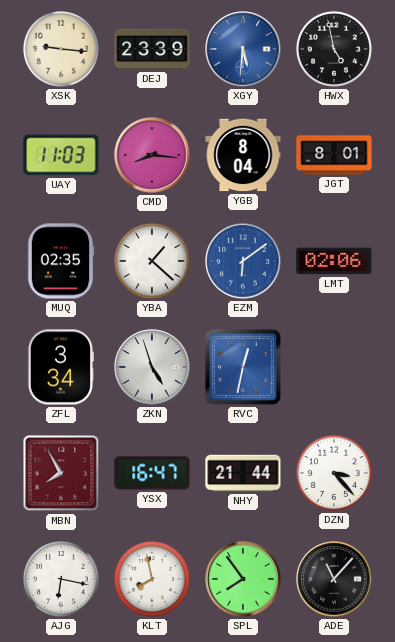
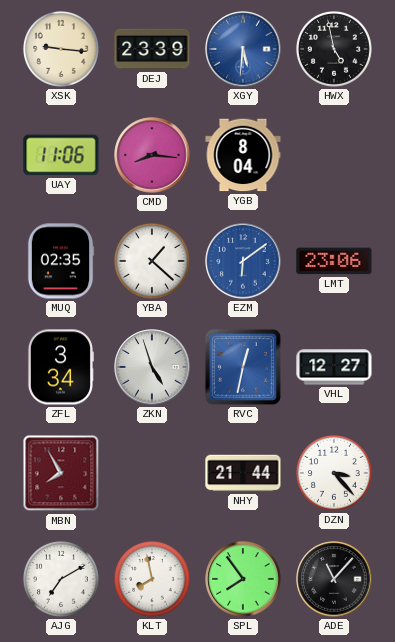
UAY: 11:03 -> 11:06
JGT: 8:01 -> none
LMT: 02:06 -> 23:06
VHL: none -> 12:27
YSX: 16:47 -> none
AJG: 6:17 -> 7:10
